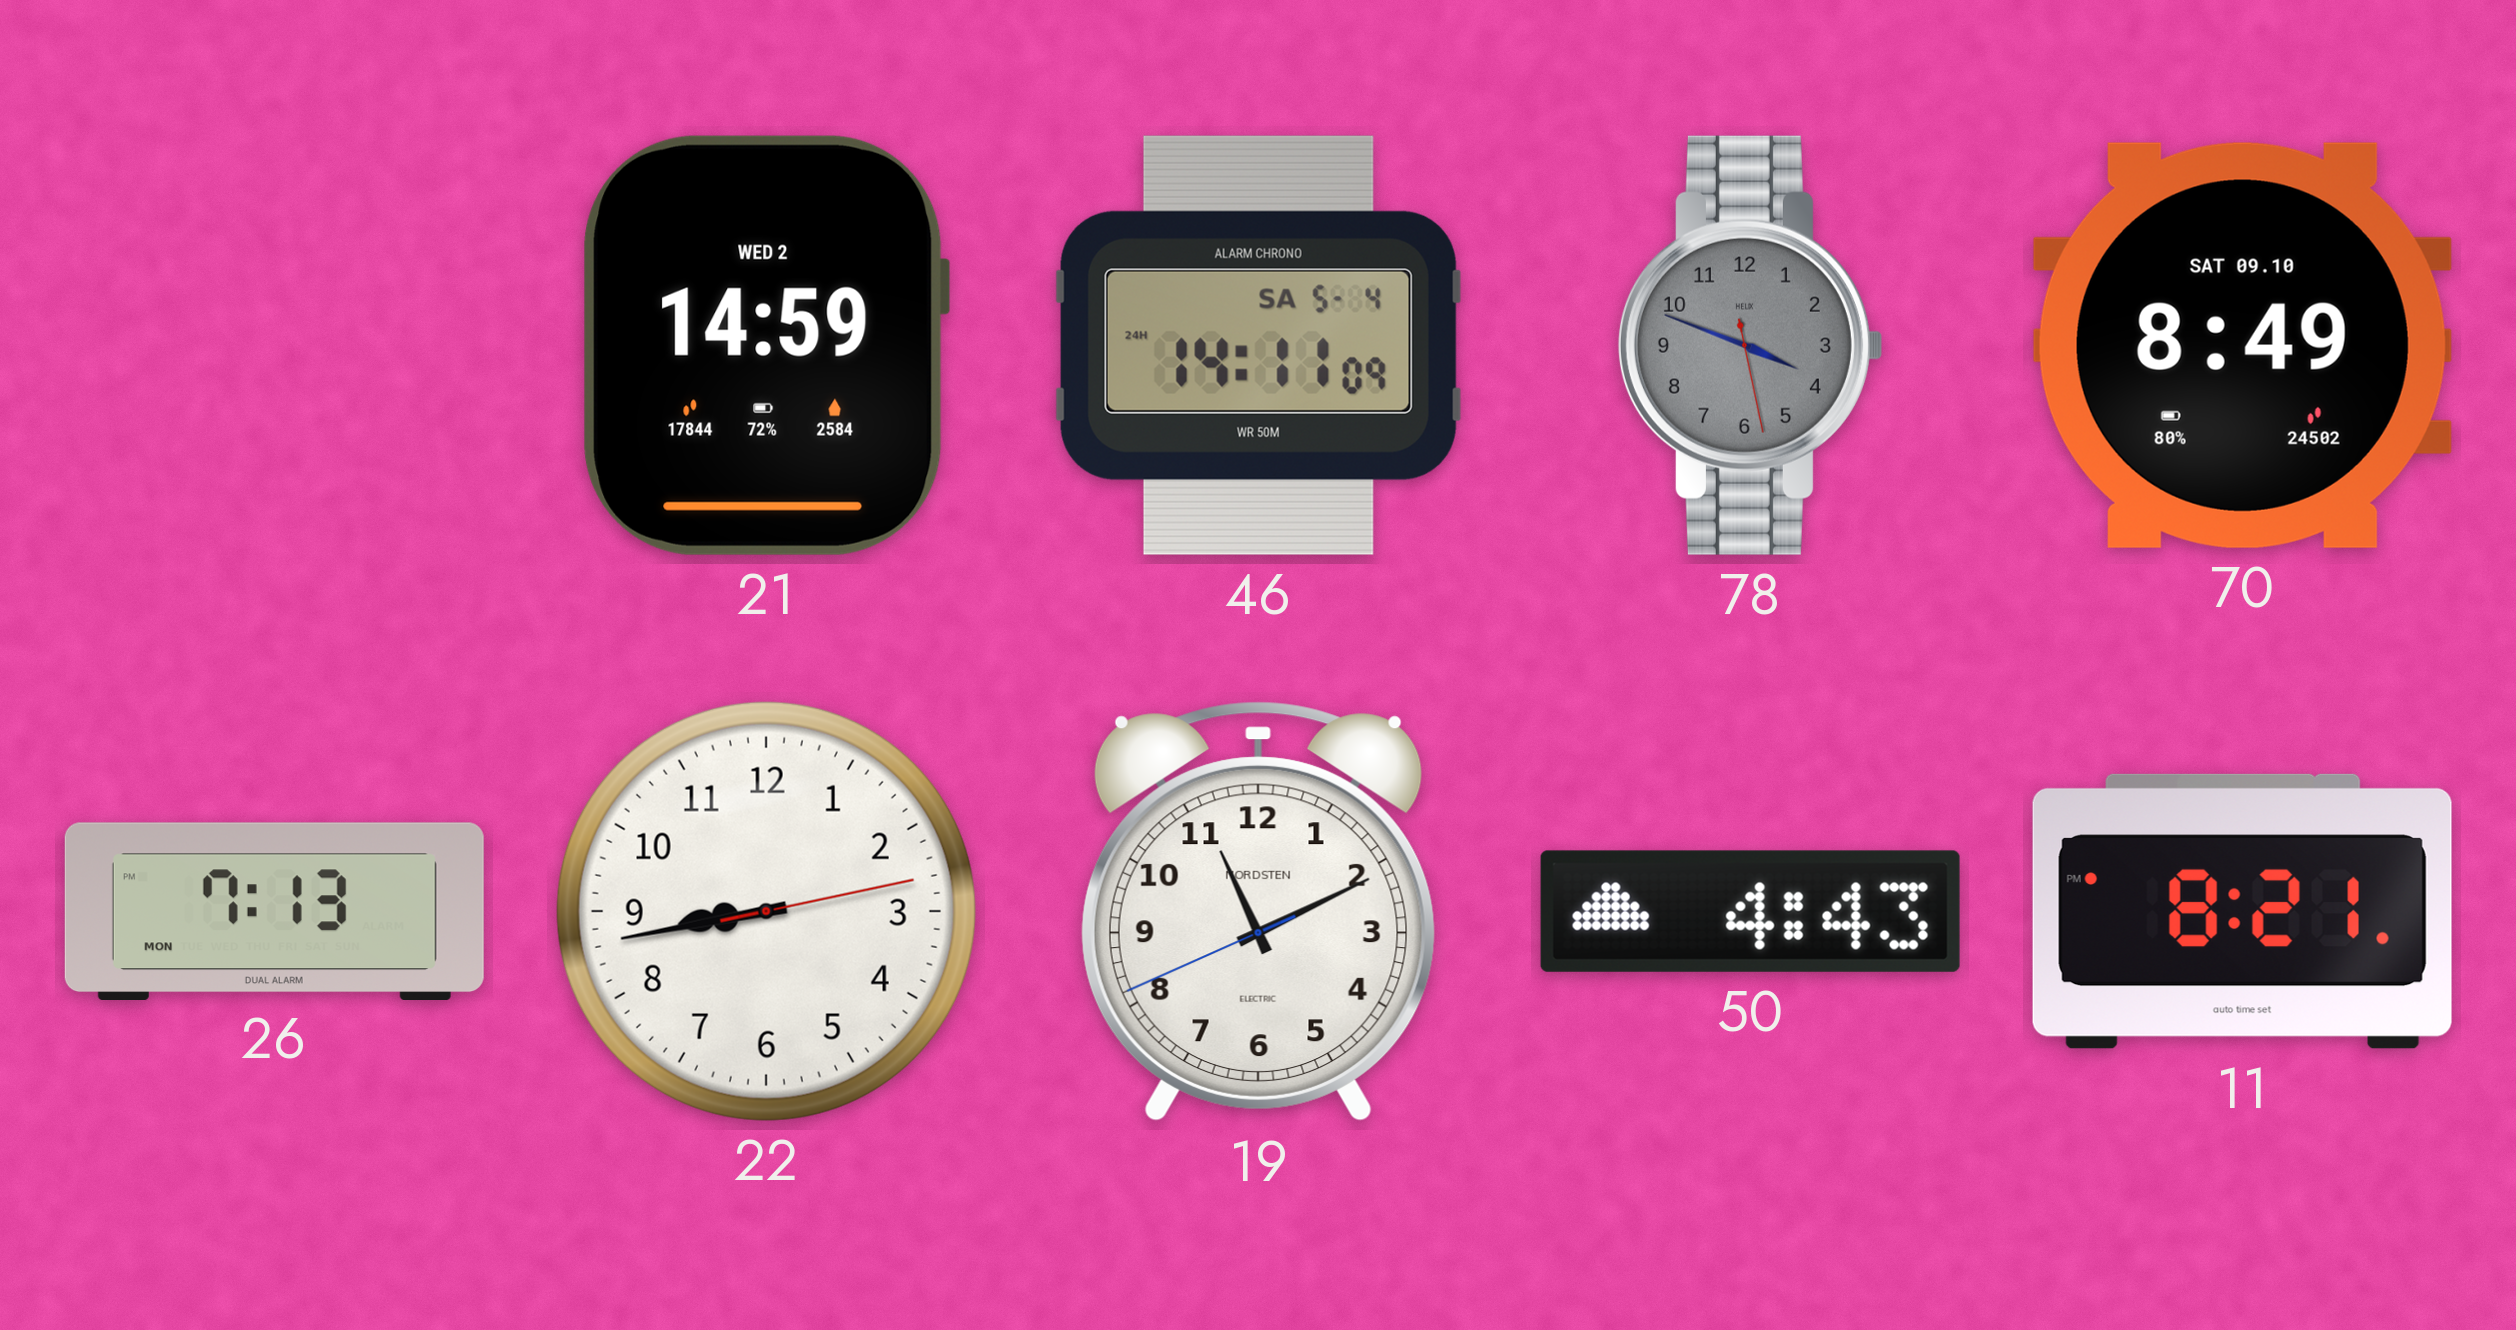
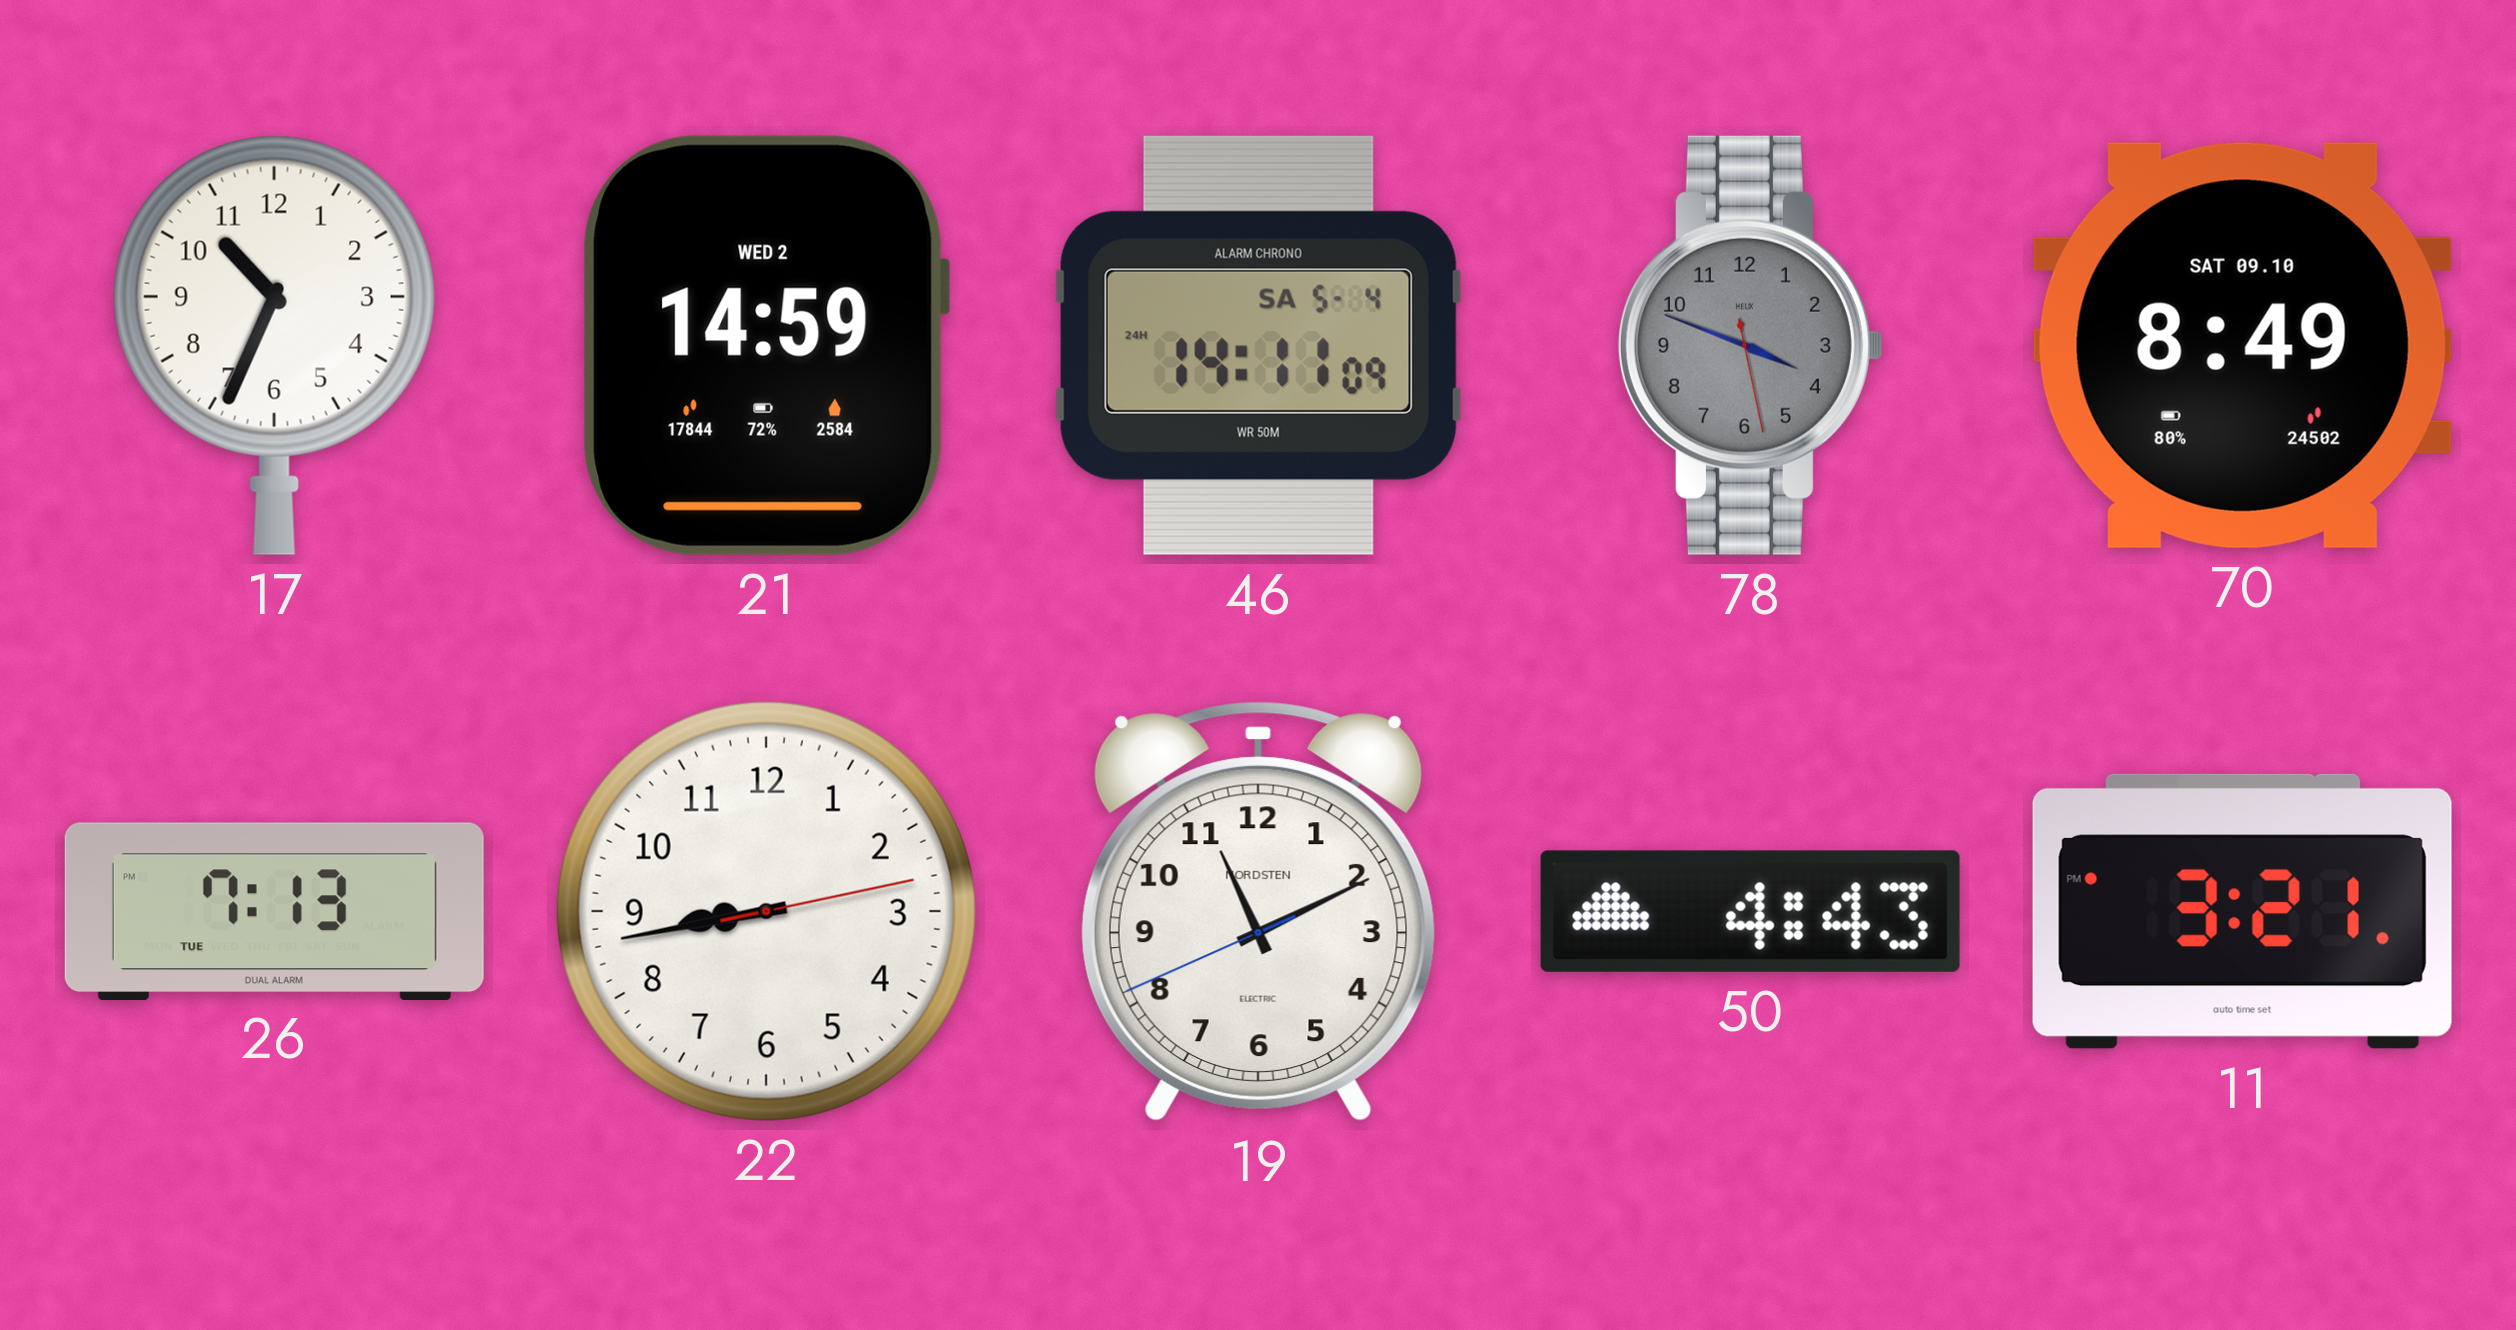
17: none -> 10:34
26 date: MON -> TUE
11: 8:21 -> 3:21
